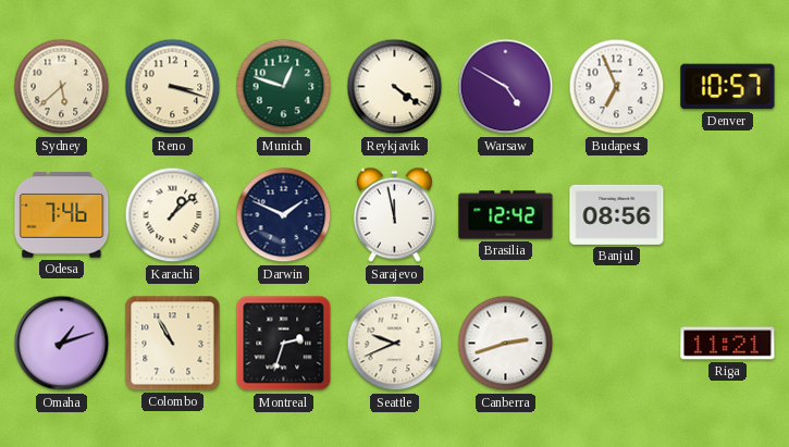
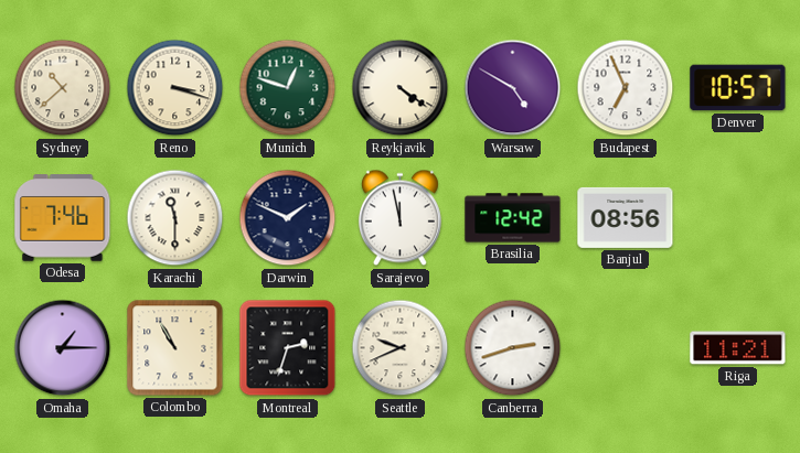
Sydney: 5:38 -> 10:38
Karachi: 1:08 -> 11:30
Omaha: 1:12 -> 1:15
